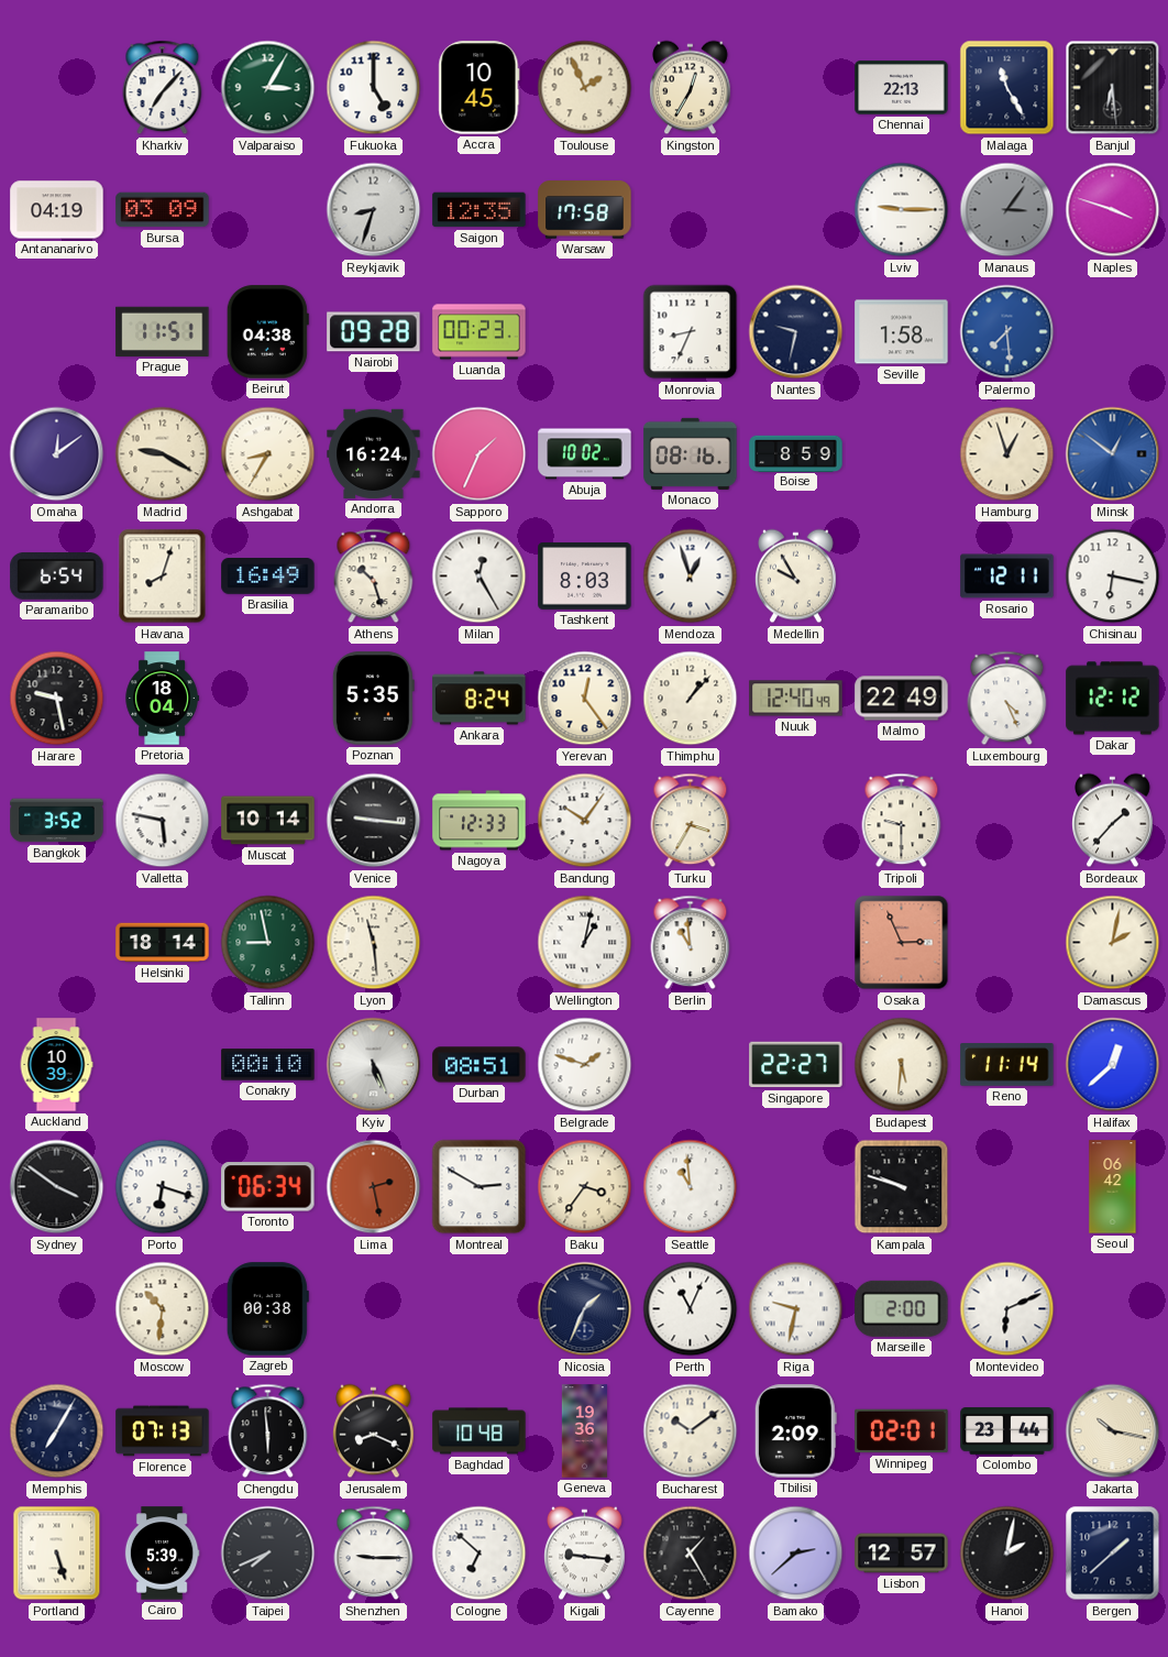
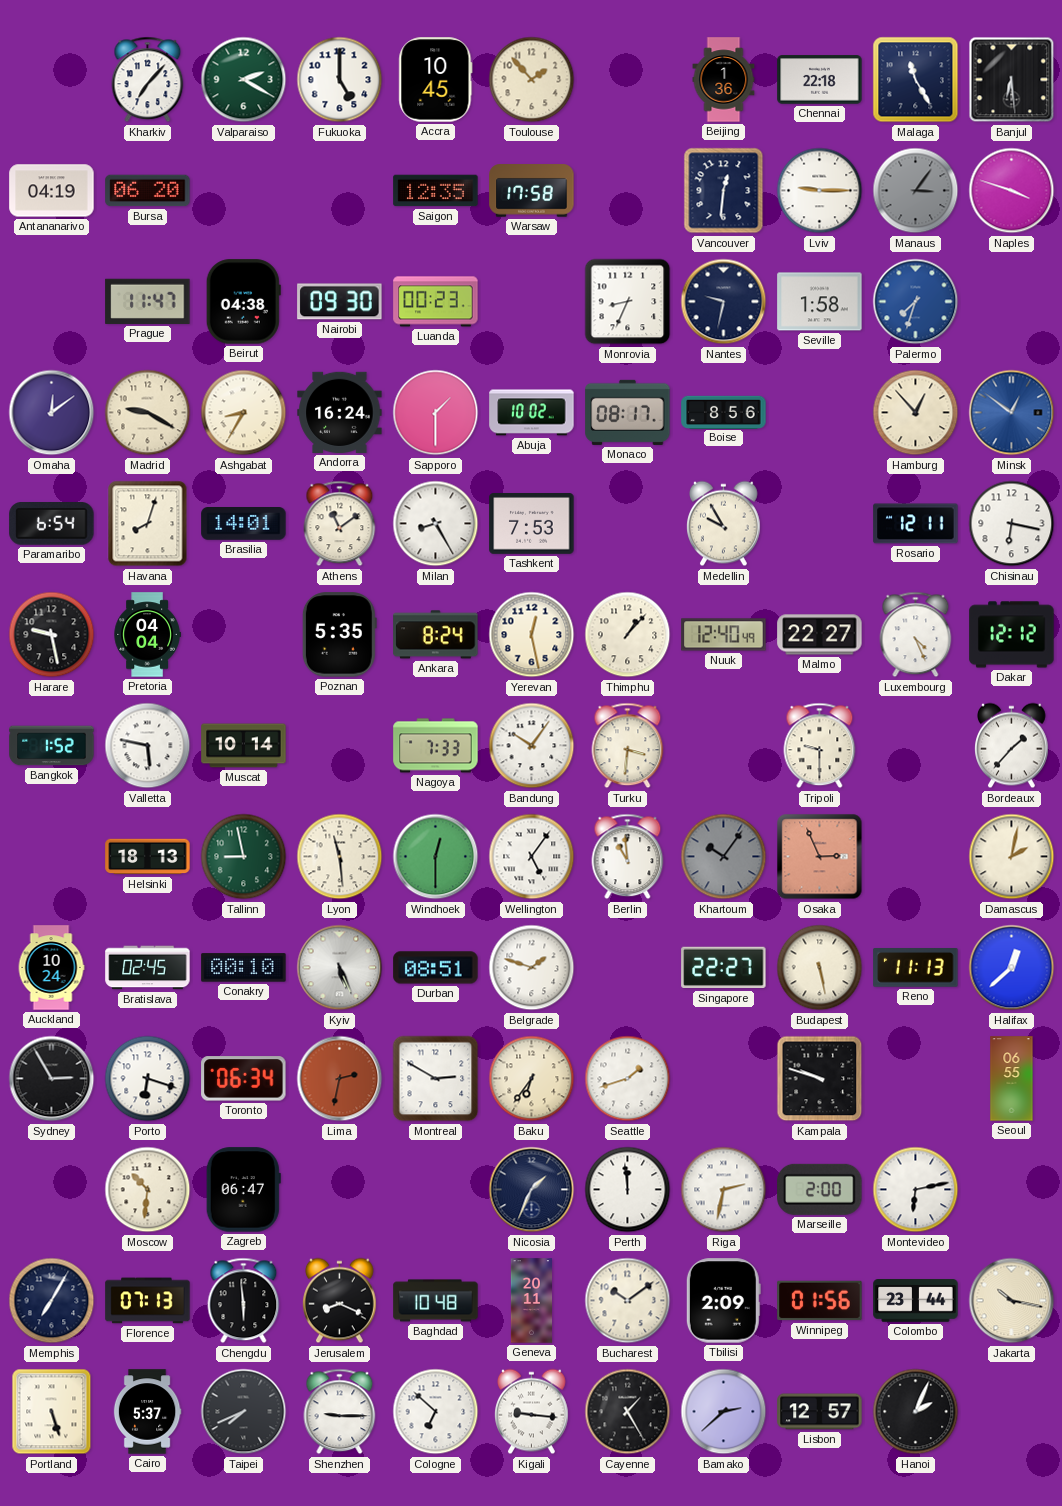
Valparaiso: 3:05 -> 2:20
Toulouse: 1:56 -> 1:53
Kingston: 12:35 -> none
Beijing: none -> 1:36
Chennai: 22:13 -> 22:18
Bursa: 03:09 -> 06:20
Reykjavik: 8:33 -> none
Vancouver: none -> 12:31
Prague: 11:51 -> 11:47
Nairobi: 09:28 -> 09:30
Palermo: 7:29 -> 7:33
Sapporo: 1:34 -> 1:30
Monaco: 08:16 -> 08:17
Boise: 8:59 -> 8:56
Hamburg: 12:57 -> 12:53
Brasilia: 16:49 -> 14:01
Athens: 10:27 -> 11:09
Milan: 12:25 -> 8:25
Tashkent: 8:03 -> 7:53
Mendoza: 12:57 -> none
Pretoria: 18:04 -> 04:04
Yerevan: 12:24 -> 12:28
Malmo: 22:49 -> 22:27
Bangkok: 3:52 -> 1:52
Venice: 9:16 -> none
Nagoya: 12:33 -> 7:33
Turku: 3:35 -> 3:31
Helsinki: 18:14 -> 18:13
Windhoek: none -> 12:30
Wellington: 1:02 -> 5:06
Khartoum: none -> 10:06
Auckland: 10:39 -> 10:24
Bratislava: none -> 02:45
Budapest: 5:31 -> 5:28
Reno: 11:14 -> 11:13
Sydney: 3:51 -> 2:55
Lima: 2:28 -> 2:32
Baku: 3:36 -> 6:36
Seattle: 10:59 -> 1:42
Seoul: 06:42 -> 06:55
Zagreb: 00:38 -> 06:47
Perth: 11:04 -> 11:59
Riga: 9:32 -> 2:32
Montevideo: 6:11 -> 6:13
Geneva: 19:36 -> 20:11
Winnipeg: 02:01 -> 01:56
Cairo: 5:39 -> 5:37
Hanoi: 2:02 -> 2:04
Bergen: 1:38 -> none
